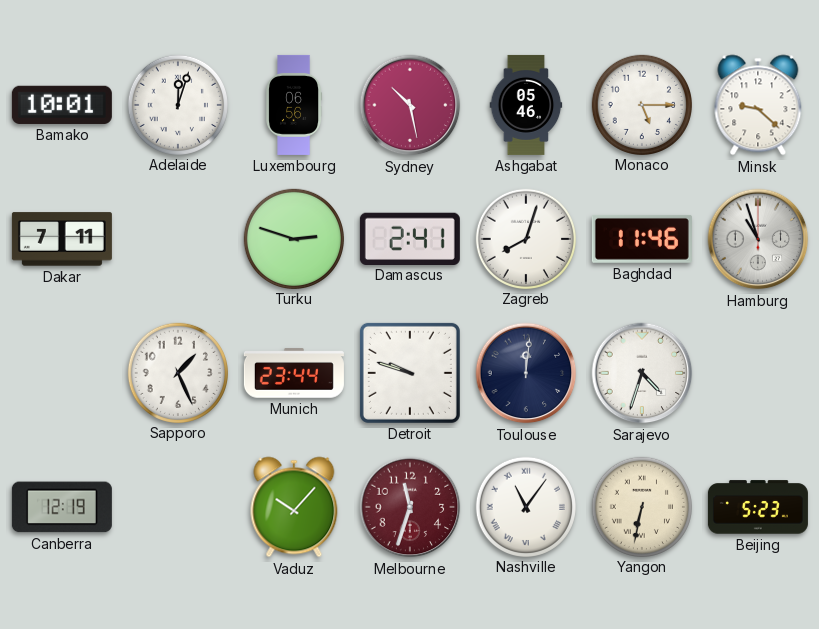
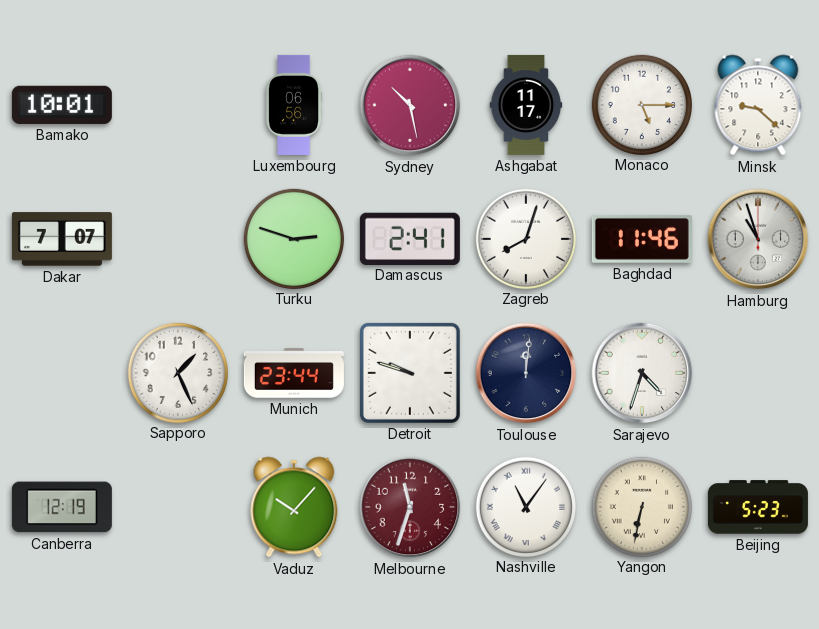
Adelaide: 12:03 -> none
Ashgabat: 05:46 -> 11:17
Dakar: 7:11 -> 7:07
